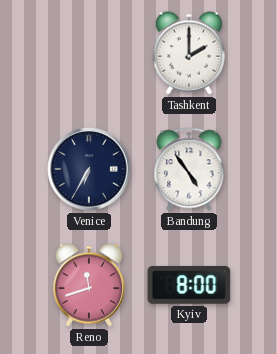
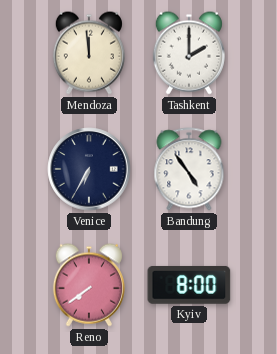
Mendoza: none -> 11:59
Reno: 11:42 -> 7:39
